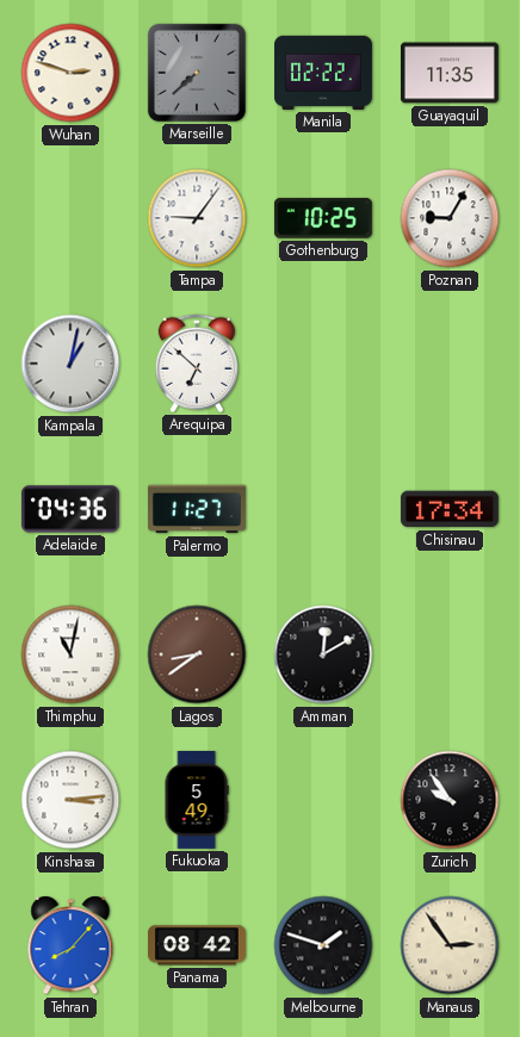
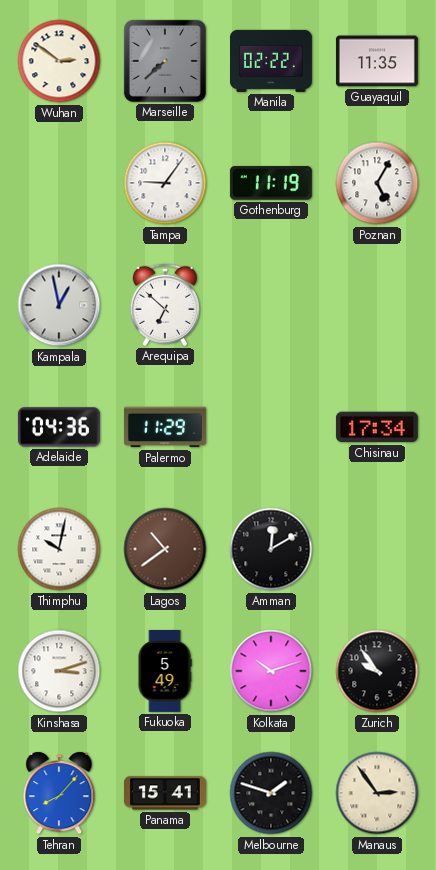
Wuhan: 2:48 -> 2:51
Gothenburg: 10:25 -> 11:19
Poznan: 9:05 -> 5:05
Kampala: 1:02 -> 12:58
Palermo: 11:27 -> 11:29
Thimphu: 11:02 -> 10:02
Lagos: 8:39 -> 10:39
Kinshasa: 3:14 -> 3:12
Kolkata: none -> 10:12
Panama: 08:42 -> 15:41
